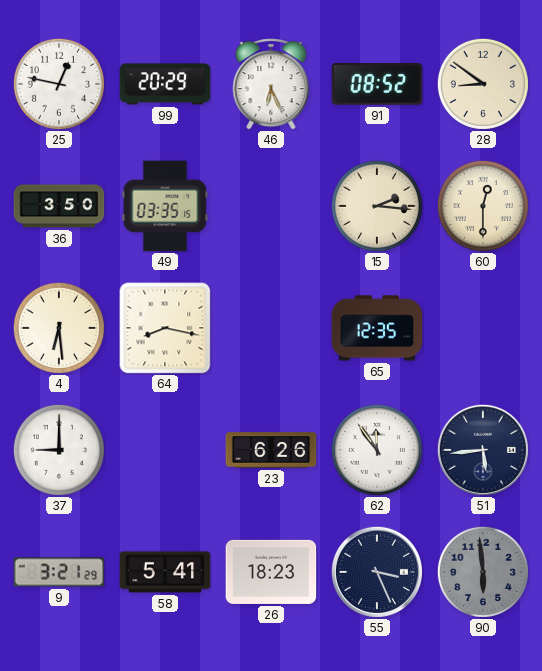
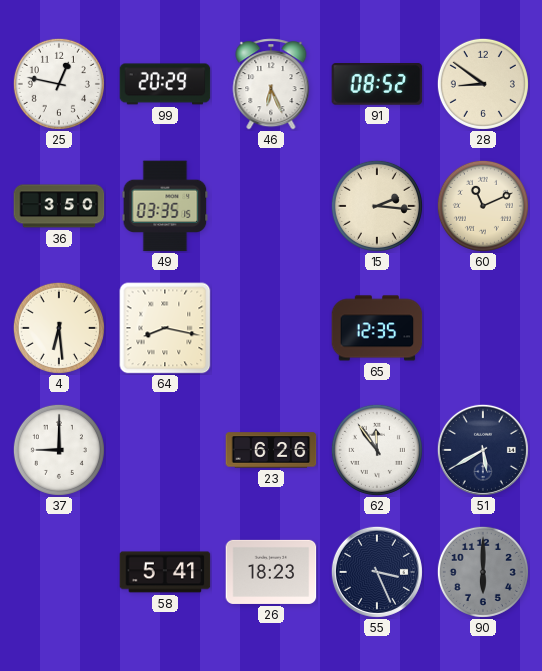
60: 12:30 -> 11:11
51: 5:44 -> 5:40
9: 3:21 -> none
90: 5:59 -> 6:00
